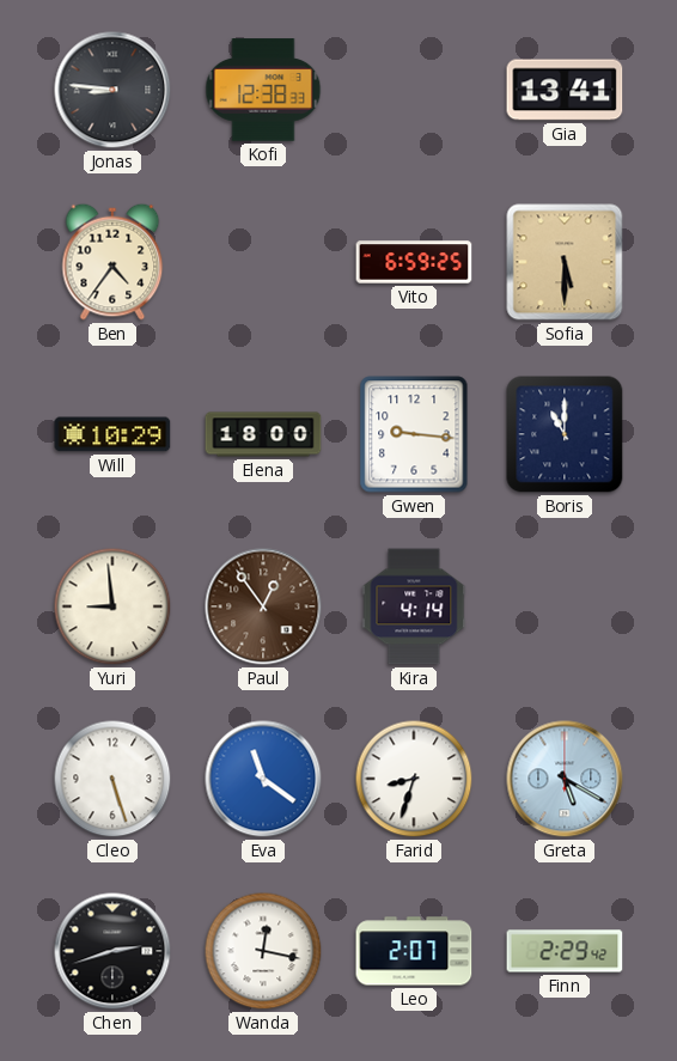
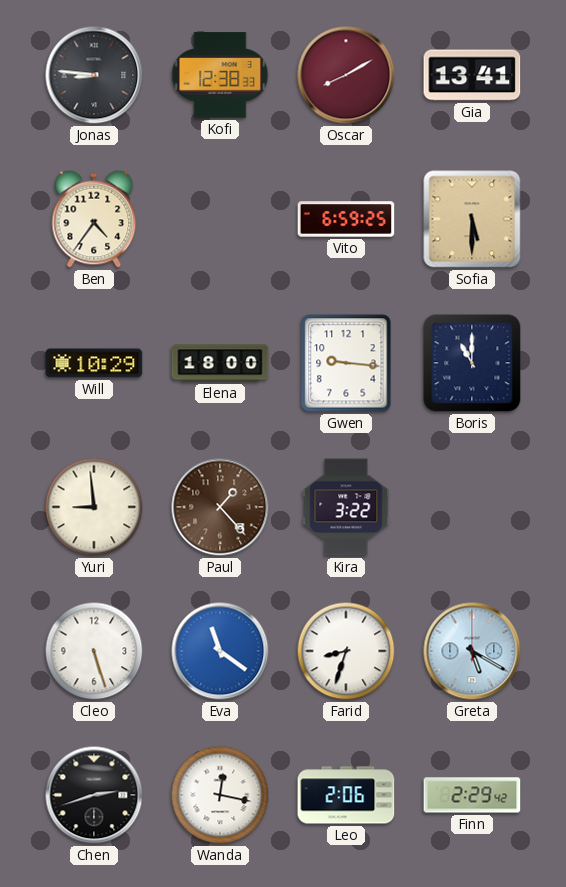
Oscar: none -> 8:10
Paul: 12:54 -> 1:23
Kira: 4:14 -> 3:22
Leo: 2:07 -> 2:06
